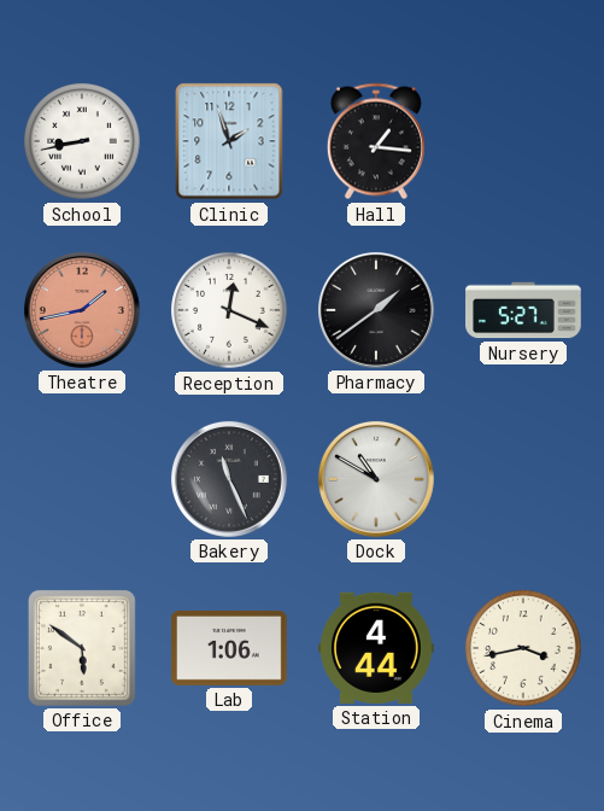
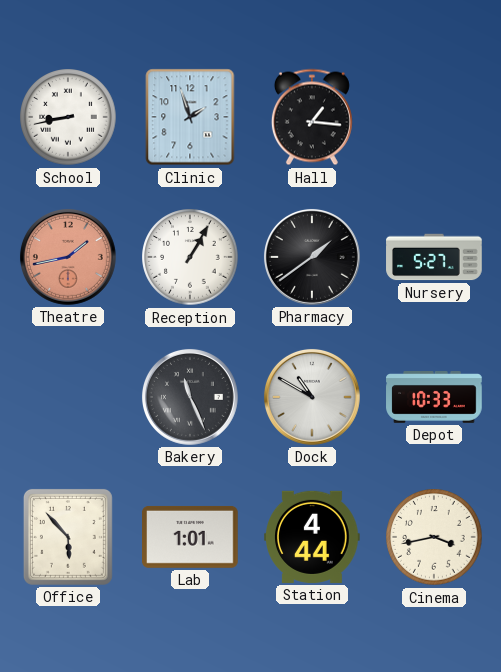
Reception: 12:19 -> 1:05
Depot: none -> 10:33
Office: 5:51 -> 5:53
Lab: 1:06 -> 1:01
